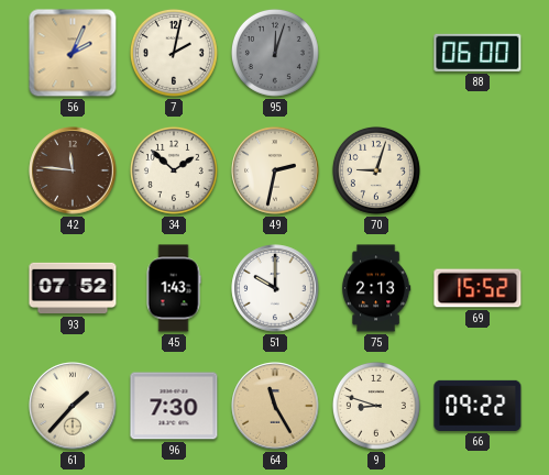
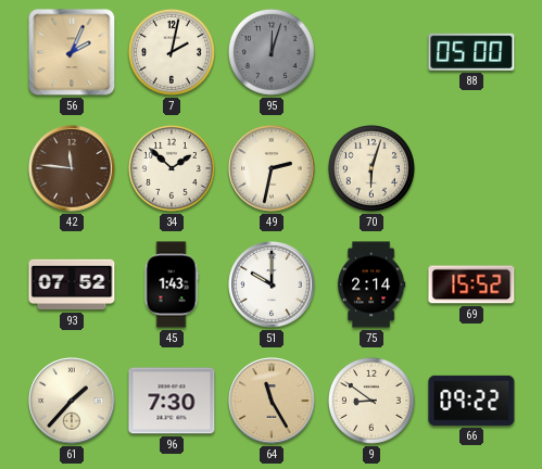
88: 06:00 -> 05:00
70: 9:03 -> 6:03
75: 2:13 -> 2:14
9: 8:48 -> 8:51
